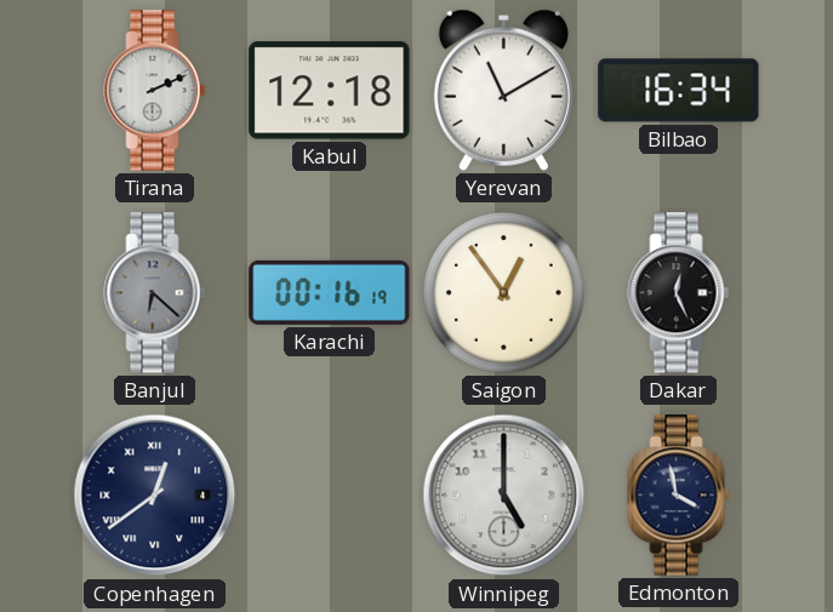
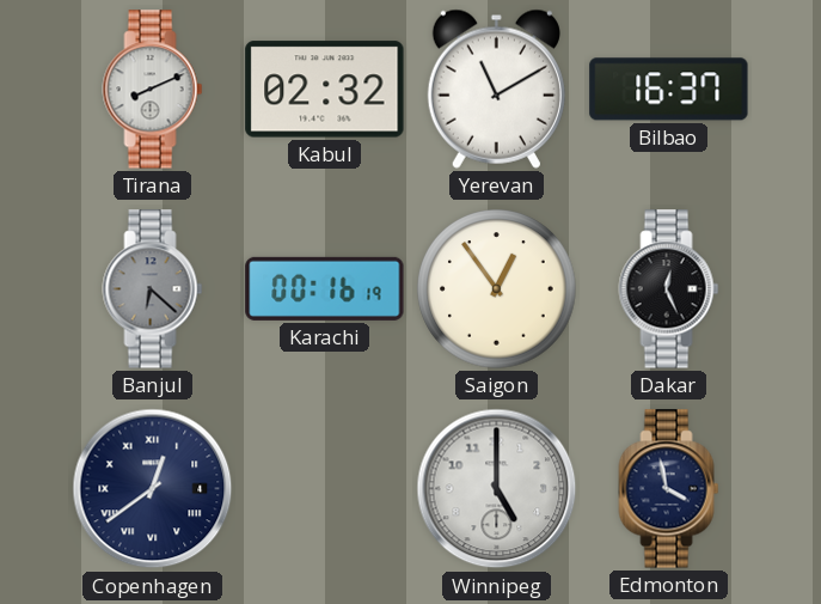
Tirana: 2:11 -> 8:11
Kabul: 12:18 -> 02:32
Bilbao: 16:34 -> 16:37
